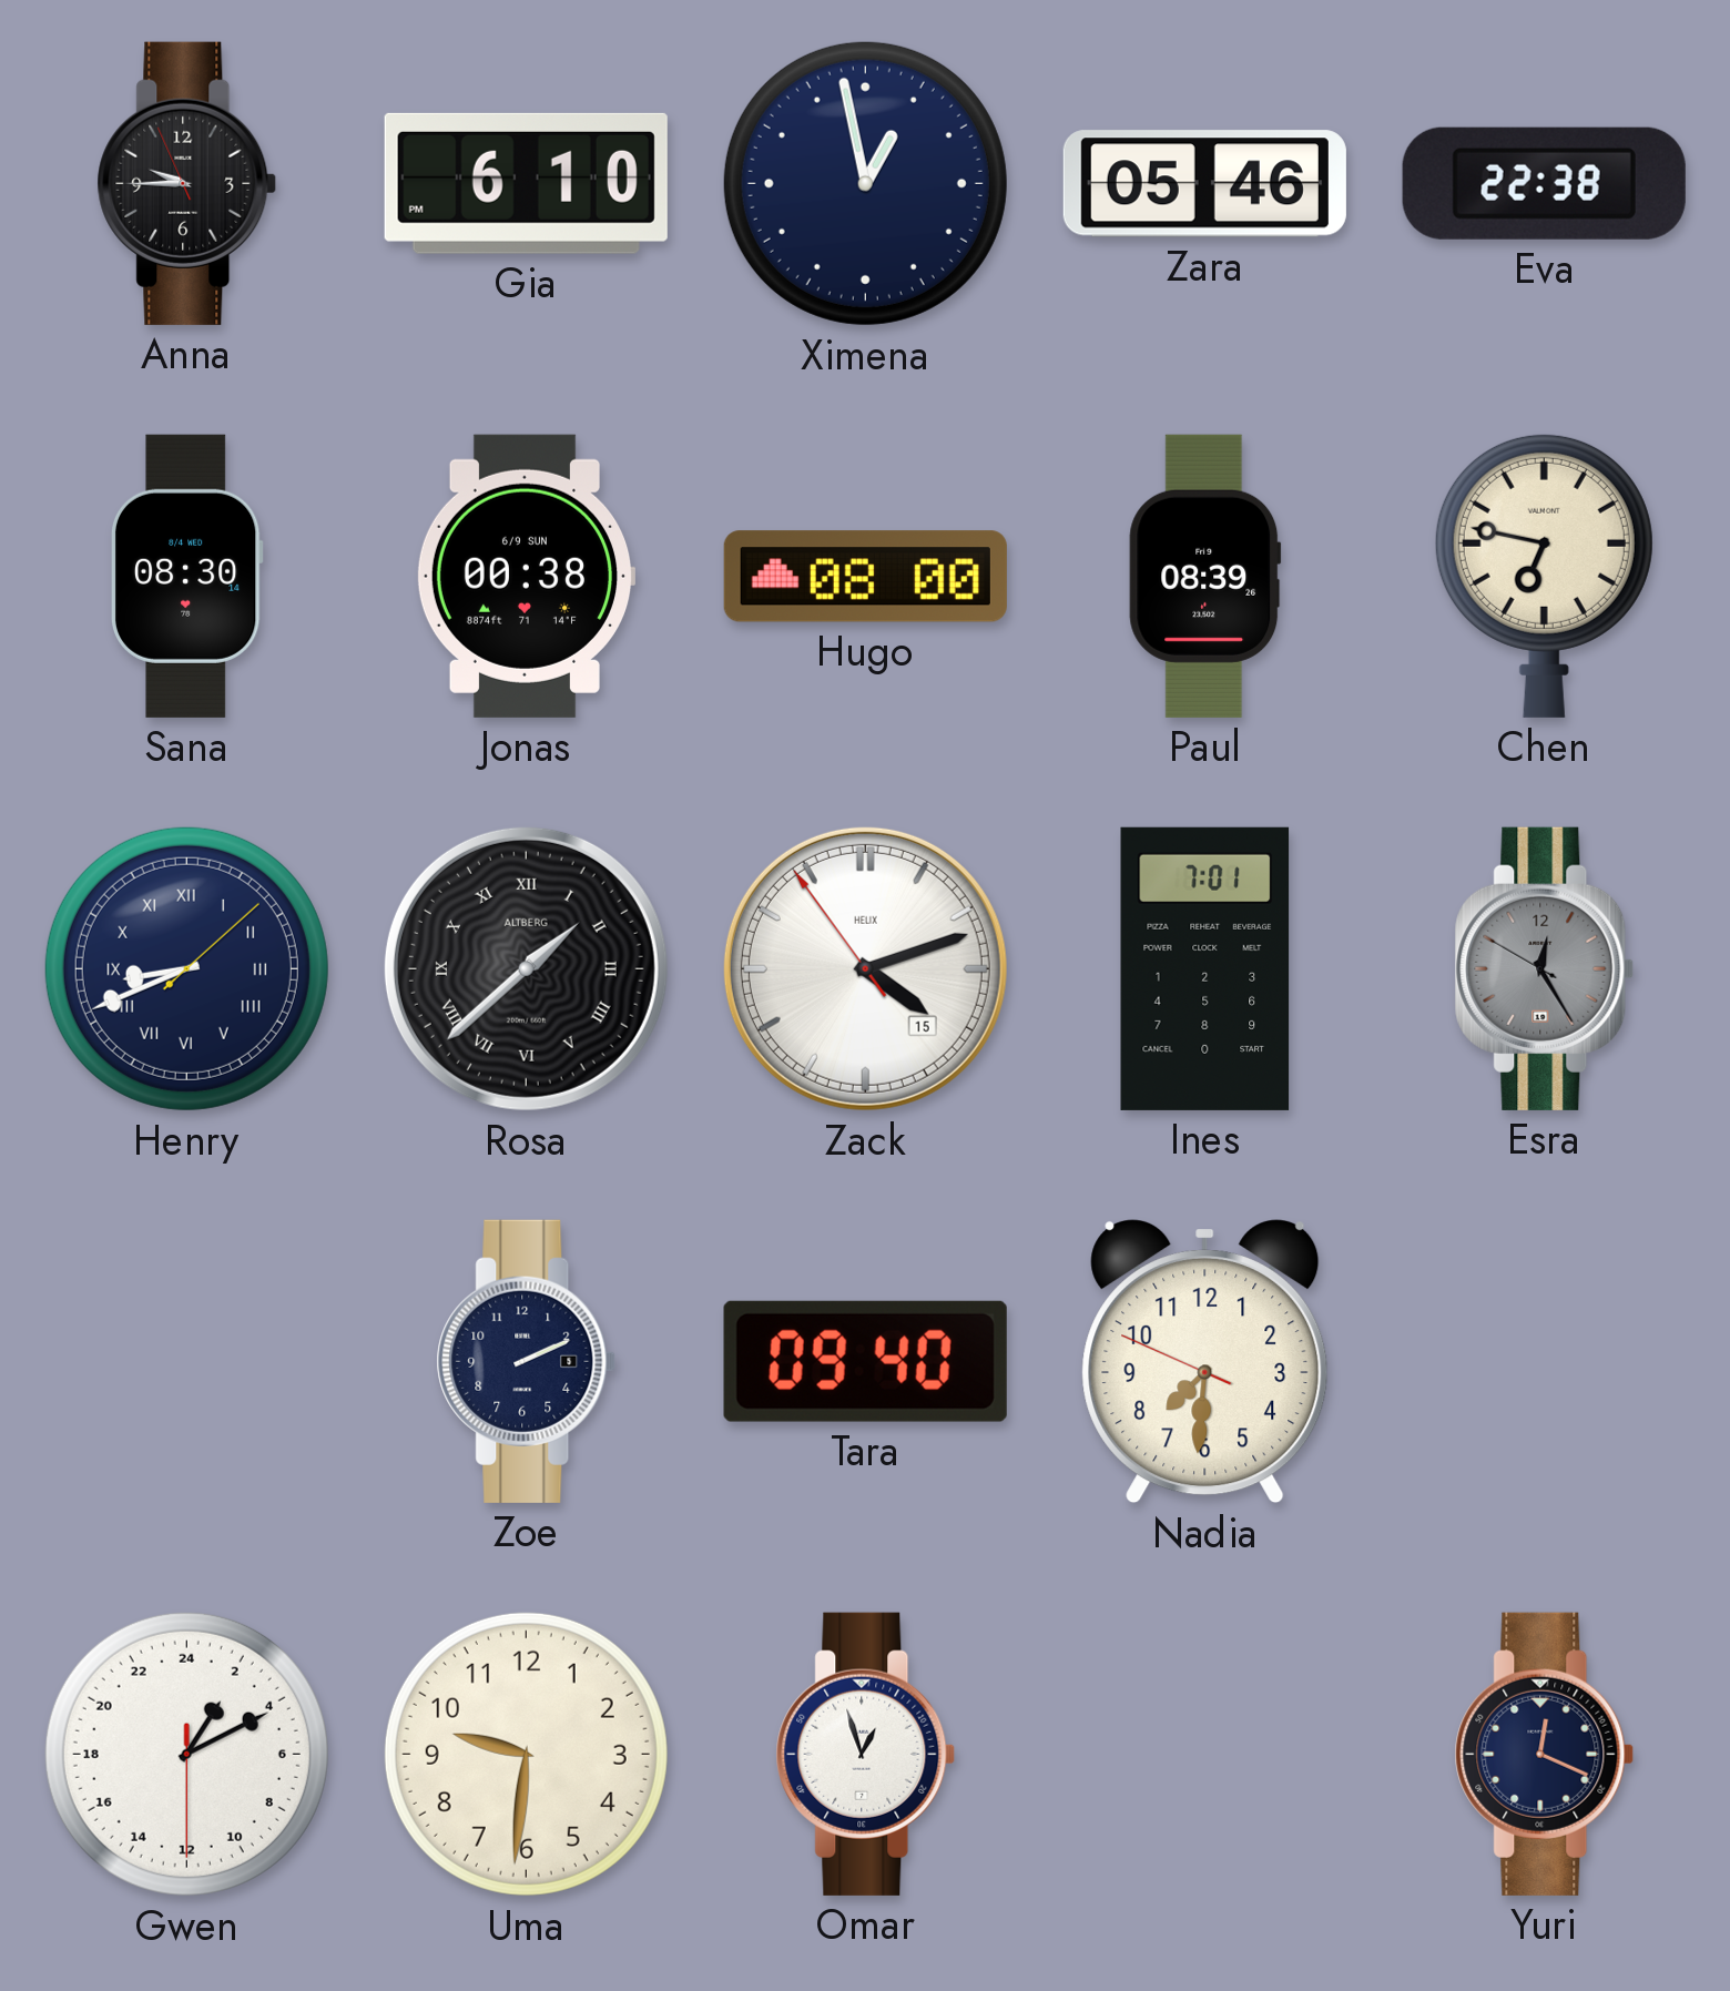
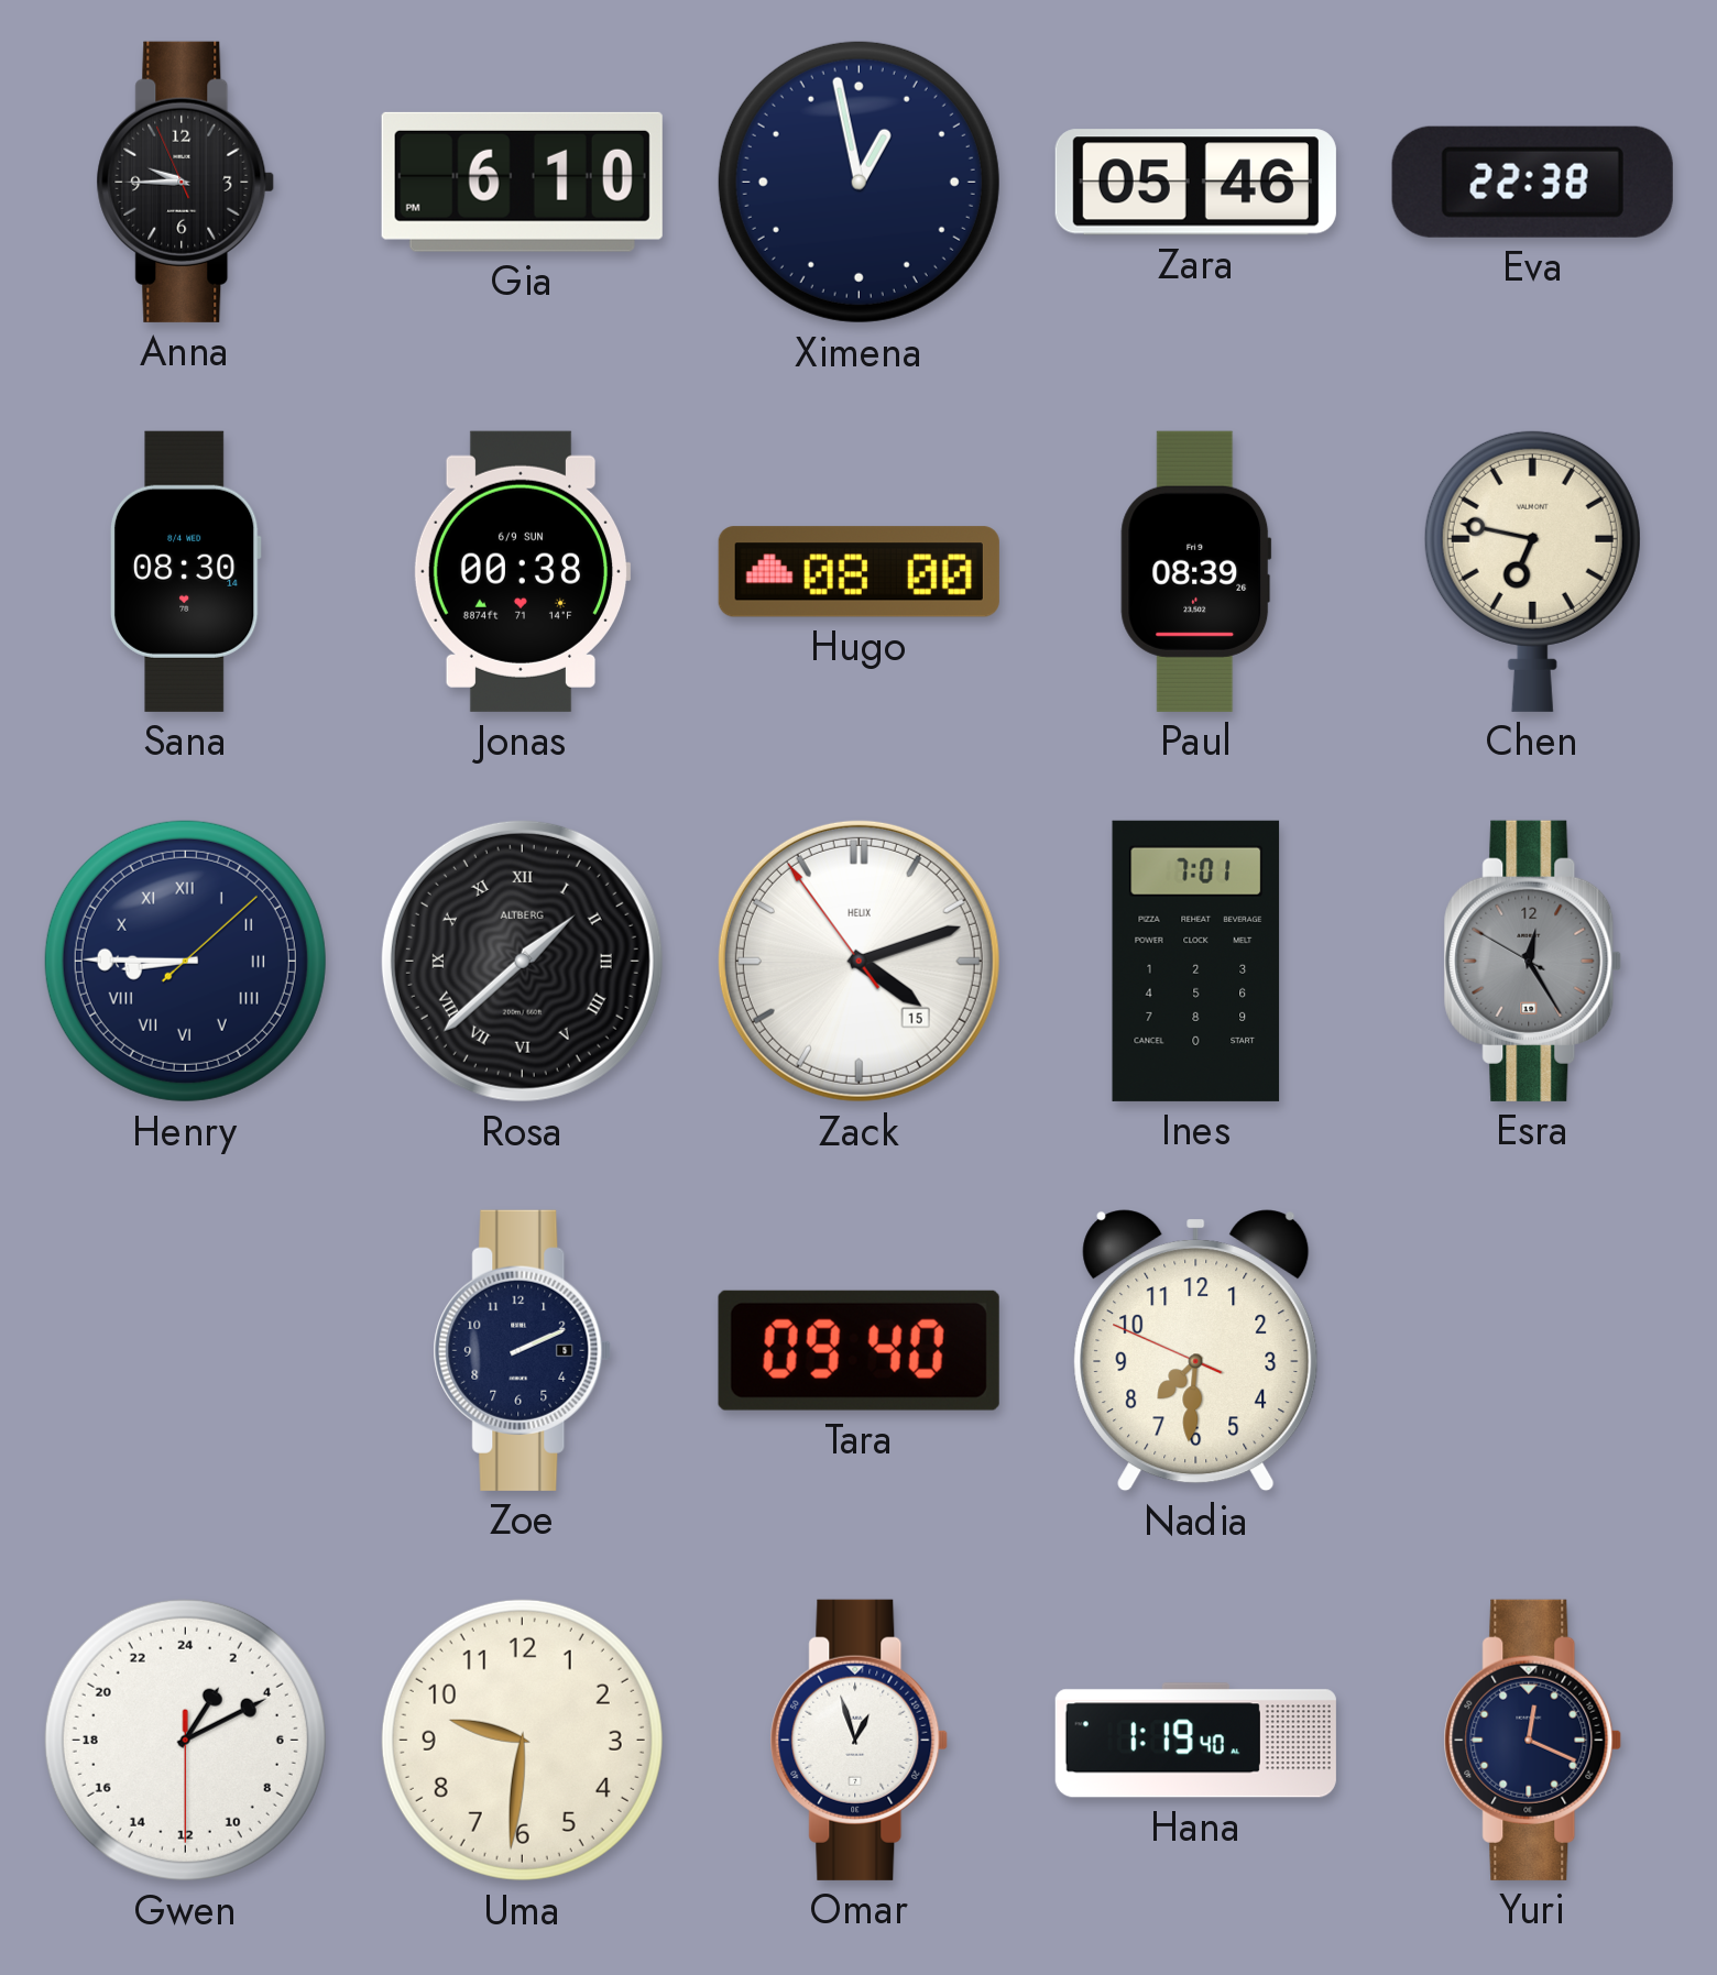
Henry: 8:41 -> 8:45
Hana: none -> 1:19
